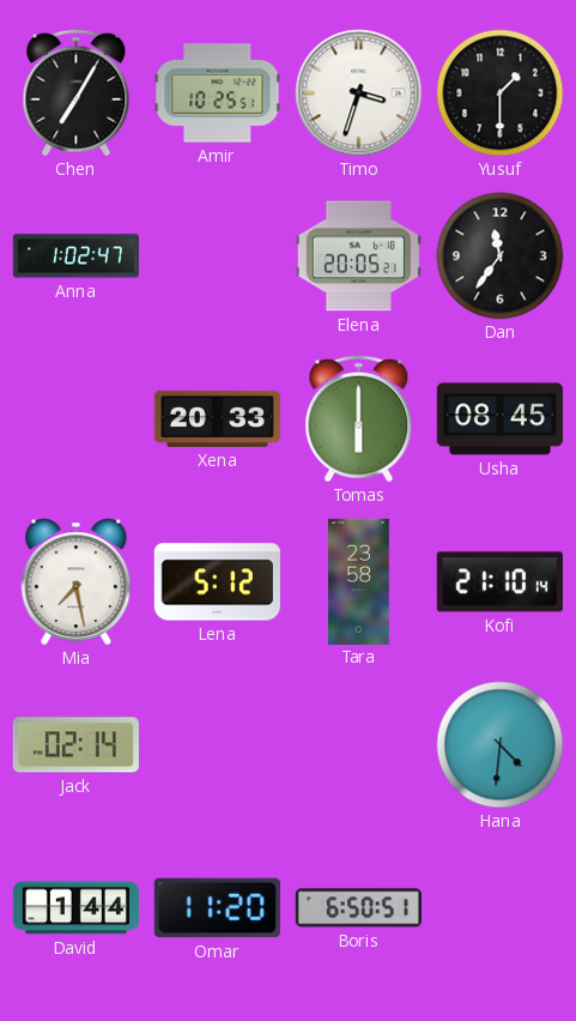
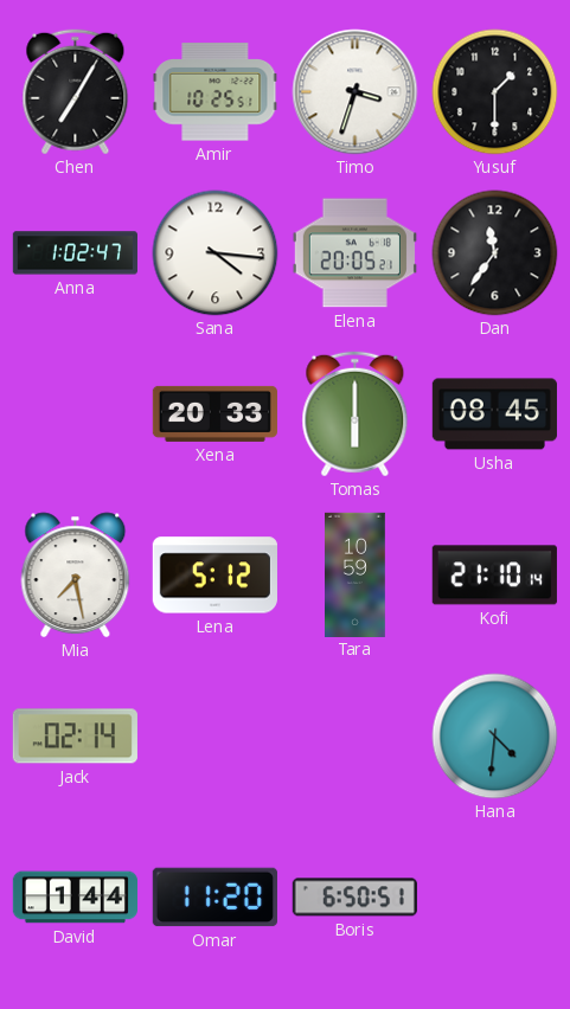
Sana: none -> 4:16
Tara: 23:58 -> 10:59
